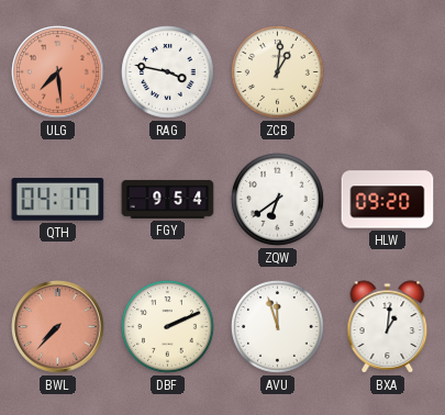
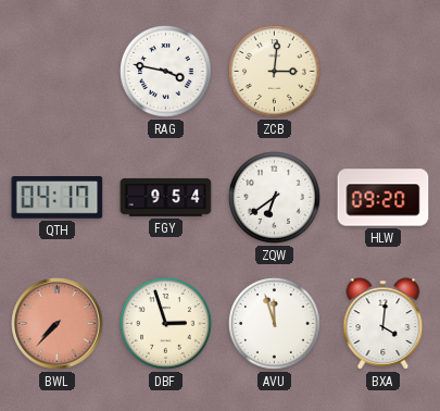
ULG: 7:29 -> none
ZCB: 1:01 -> 3:01
DBF: 2:11 -> 2:57
BXA: 1:01 -> 4:01
